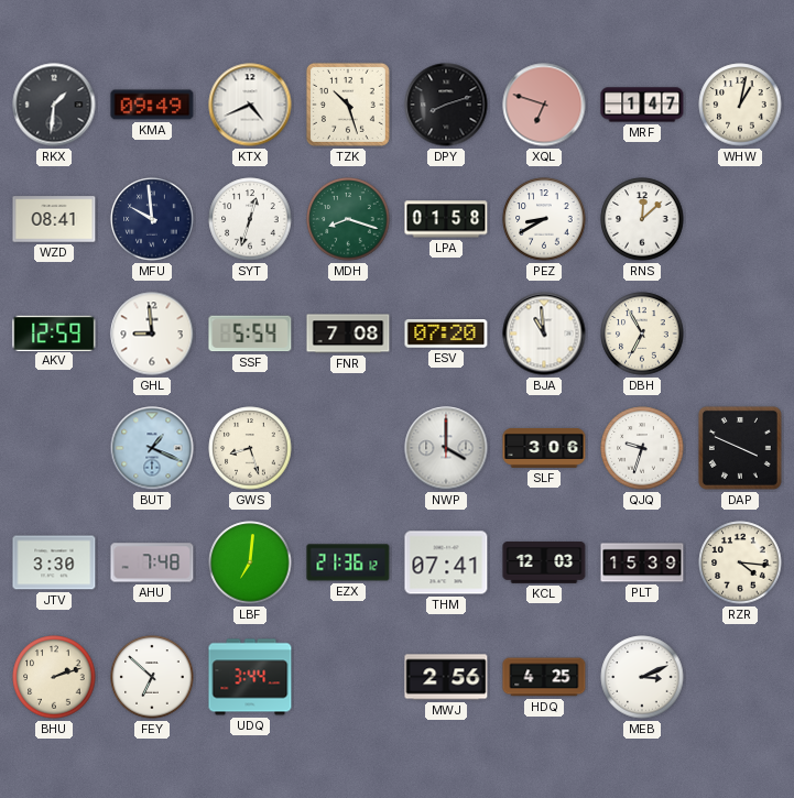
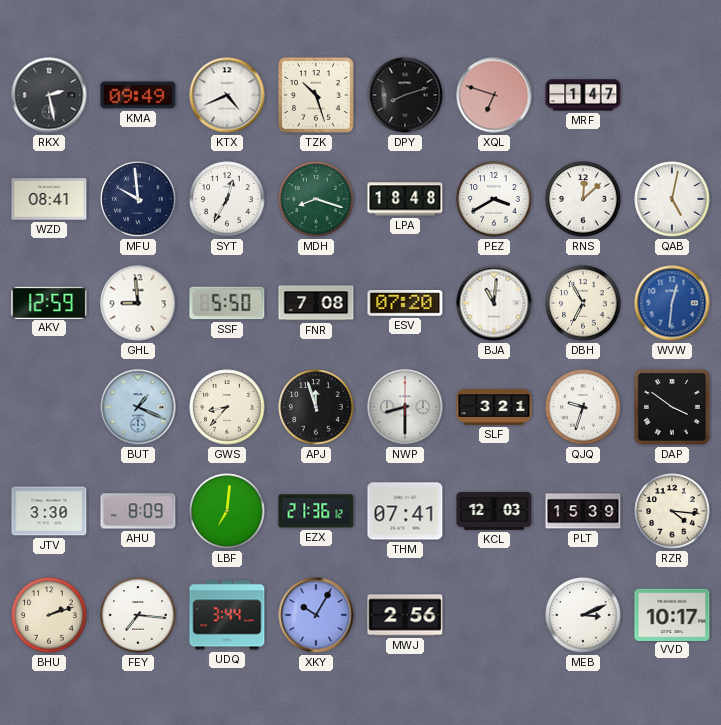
RKX: 1:31 -> 2:28
WHW: 1:02 -> none
SYT: 12:33 -> 12:35
LPA: 01:58 -> 18:48
PEZ: 8:40 -> 3:40
QAB: none -> 5:02
SSF: 5:54 -> 5:50
BJA: 10:59 -> 11:01
WVW: none -> 12:31
GWS: 8:27 -> 8:37
APJ: none -> 11:57
NWP: 4:00 -> 8:30
SLF: 3:06 -> 3:21
DAP: 3:49 -> 3:51
AHU: 7:48 -> 8:09
FEY: 6:52 -> 7:16
XKY: none -> 10:05
HDQ: 4:25 -> none
VVD: none -> 10:17
